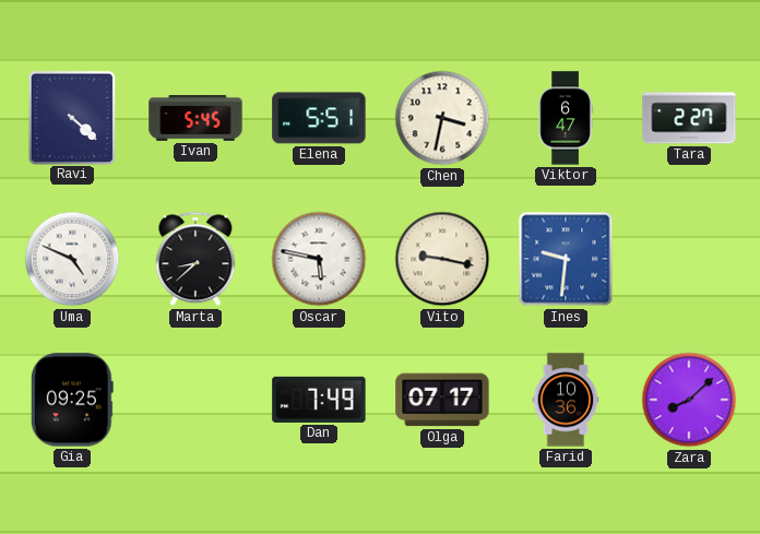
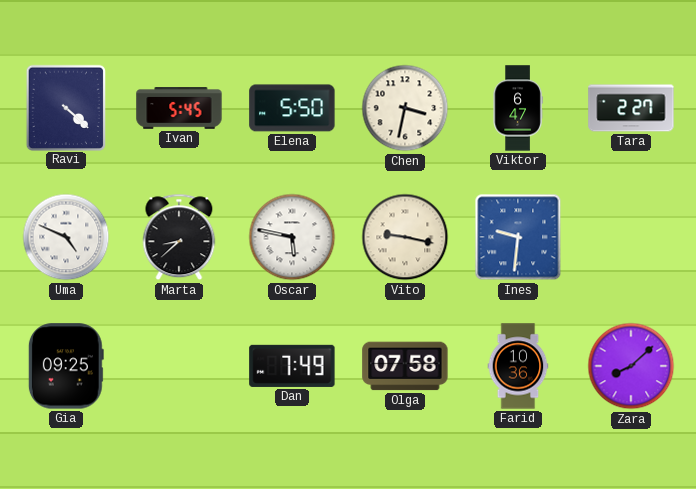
Elena: 5:51 -> 5:50
Olga: 07:17 -> 07:58
